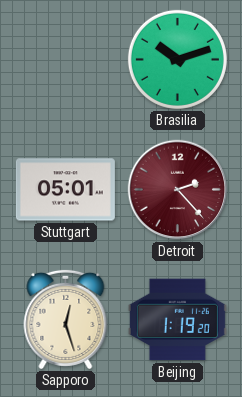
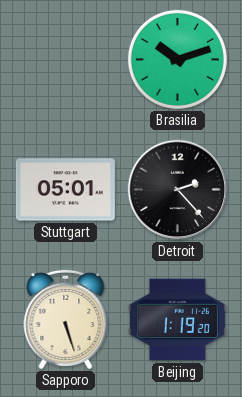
Detroit dial: burgundy -> black
Sapporo: 12:27 -> 5:27
